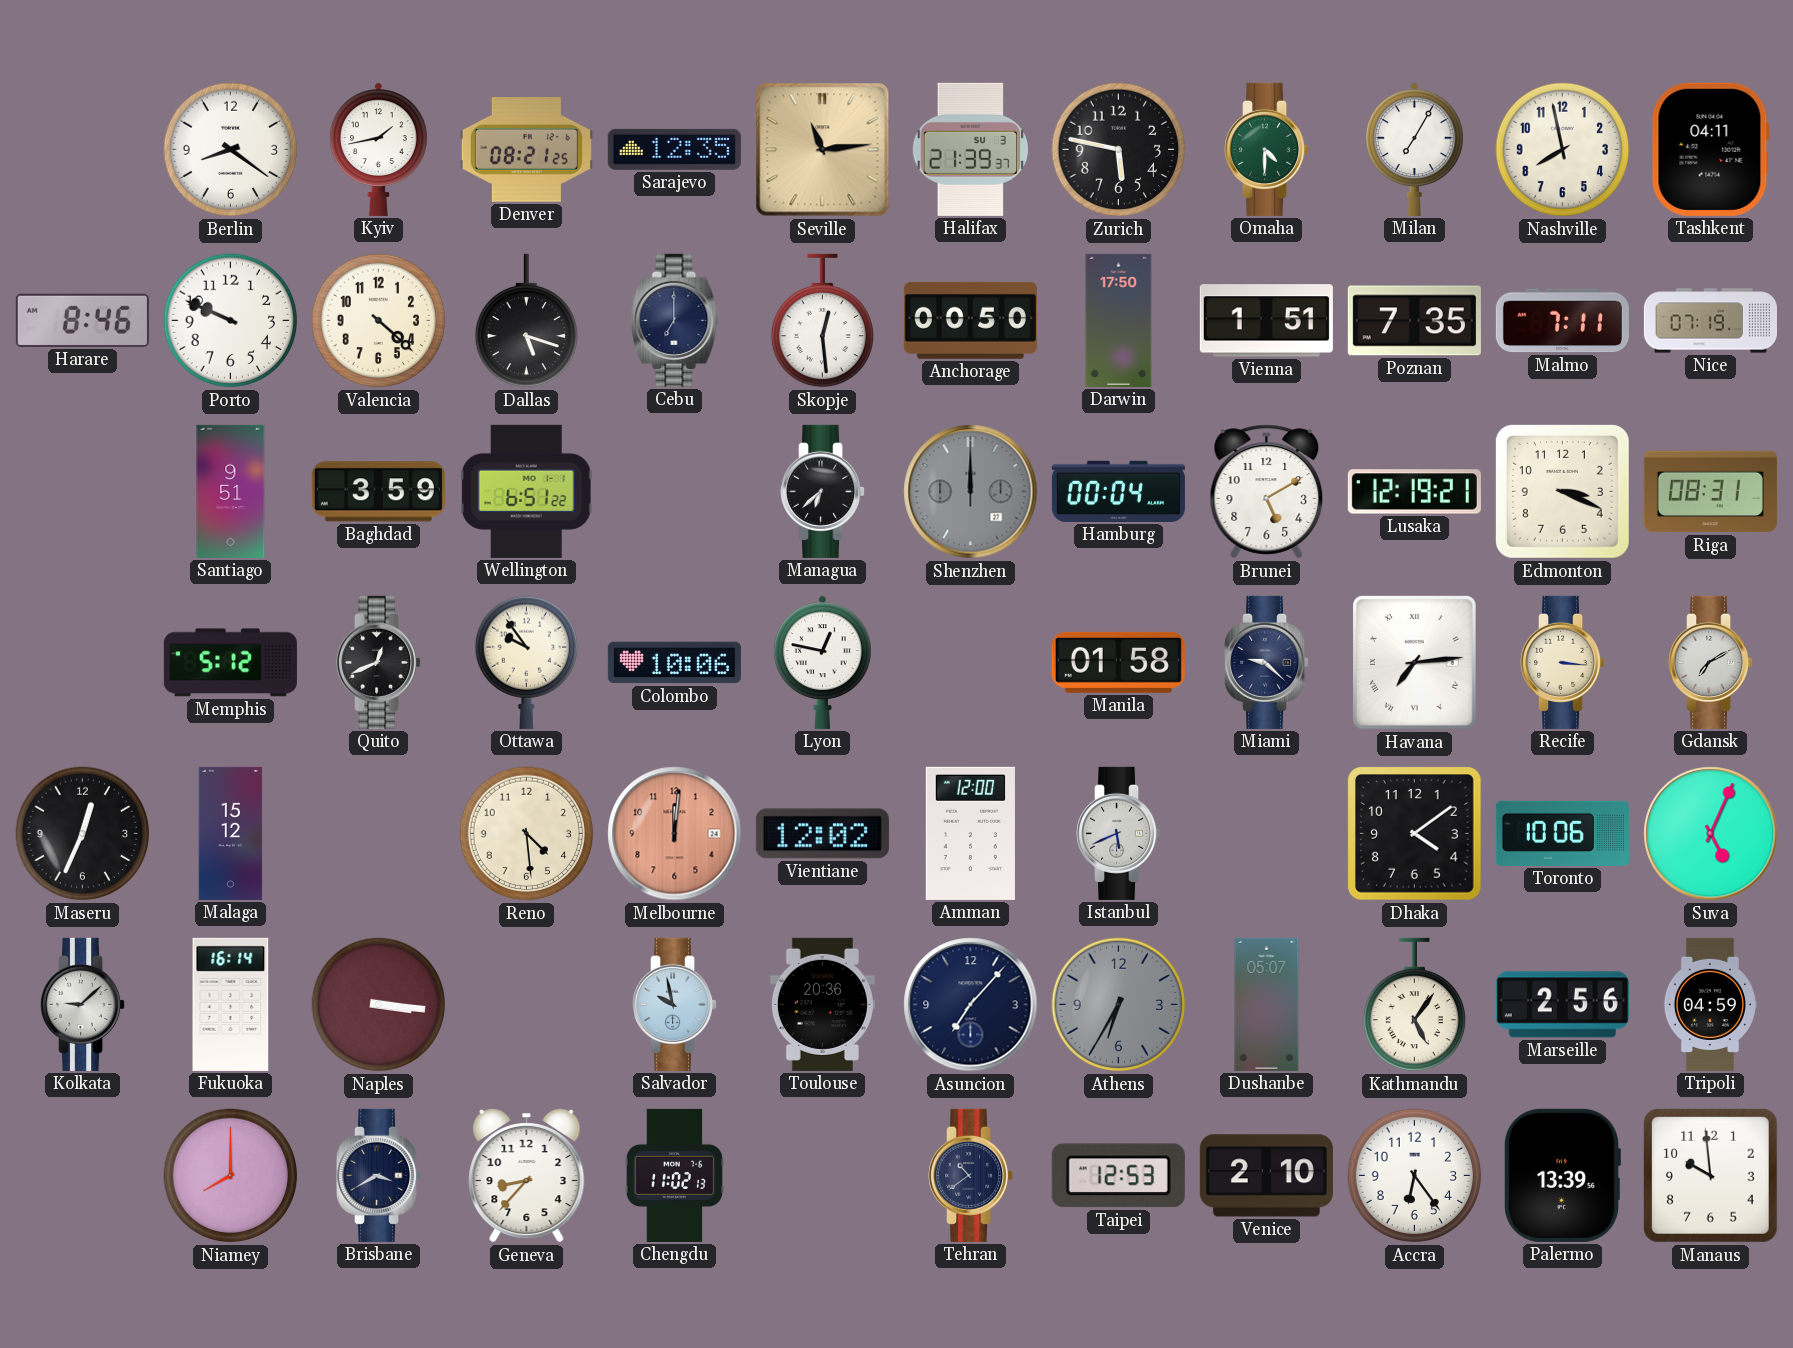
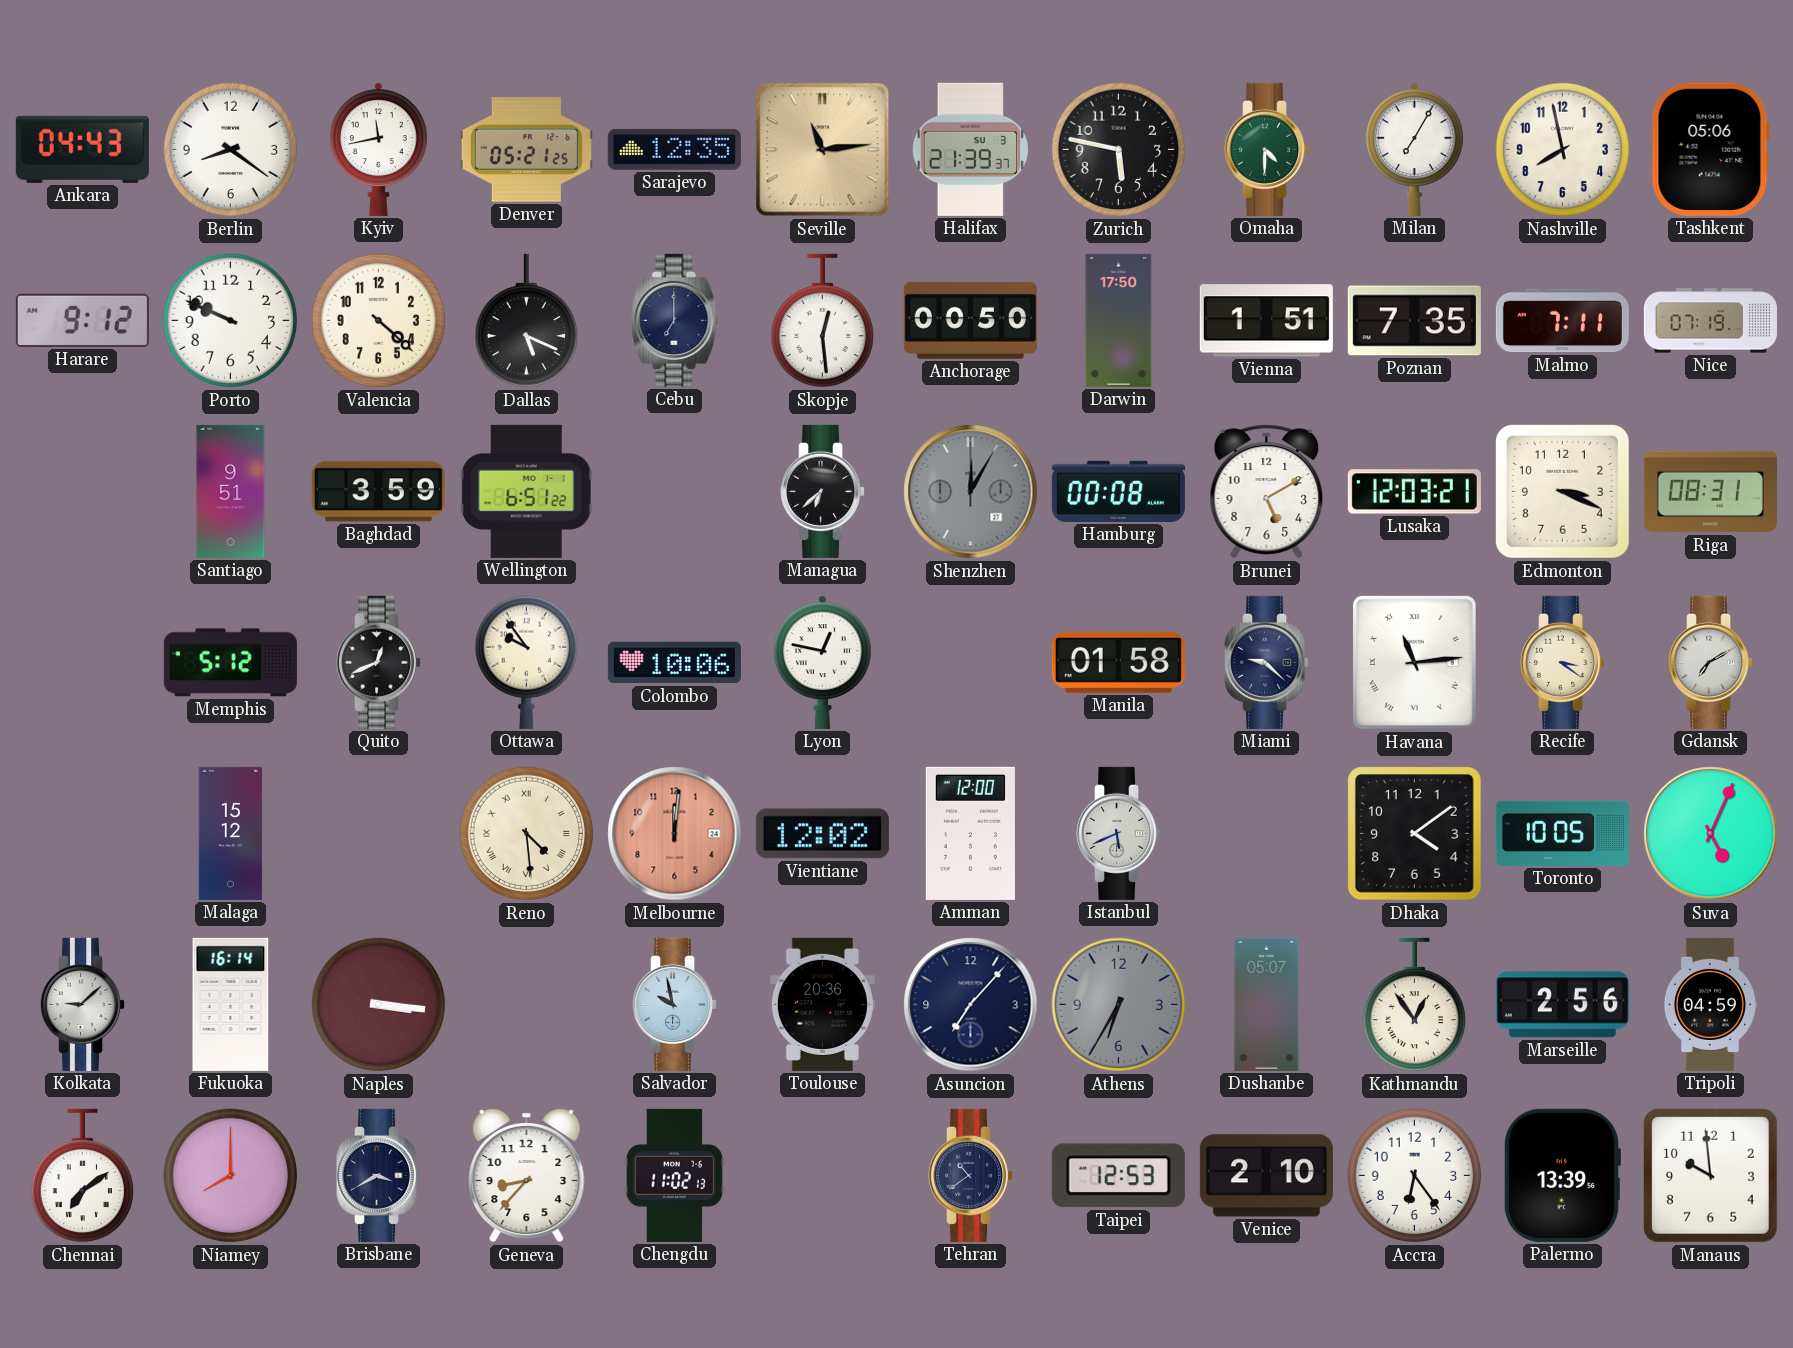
Ankara: none -> 04:43
Kyiv: 1:43 -> 11:43
Denver: 08:21 -> 05:21
Tashkent: 04:11 -> 05:06
Harare: 8:46 -> 9:12
Dallas: 5:18 -> 5:19
Shenzhen: 12:00 -> 12:05
Hamburg: 00:04 -> 00:08
Lusaka: 12:19 -> 12:03
Havana: 7:14 -> 11:14
Recife: 3:16 -> 3:21
Maseru: 12:34 -> none
Reno numerals: Arabic -> Roman
Toronto: 10:06 -> 10:05
Kathmandu: 5:06 -> 12:54
Chennai: none -> 7:09
